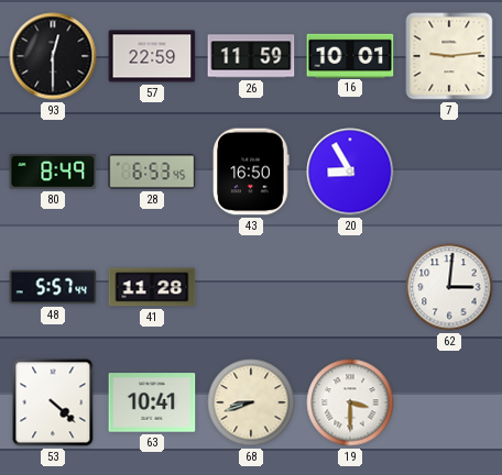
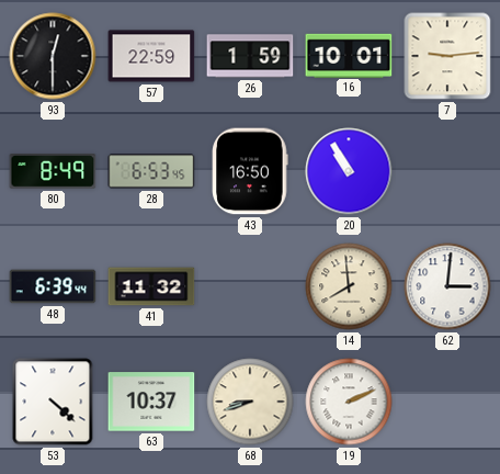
26: 11:59 -> 1:59
20: 8:55 -> 10:55
48: 5:57 -> 6:39
41: 11:28 -> 11:32
14: none -> 7:59
63: 10:41 -> 10:37
19: 3:30 -> 2:11
